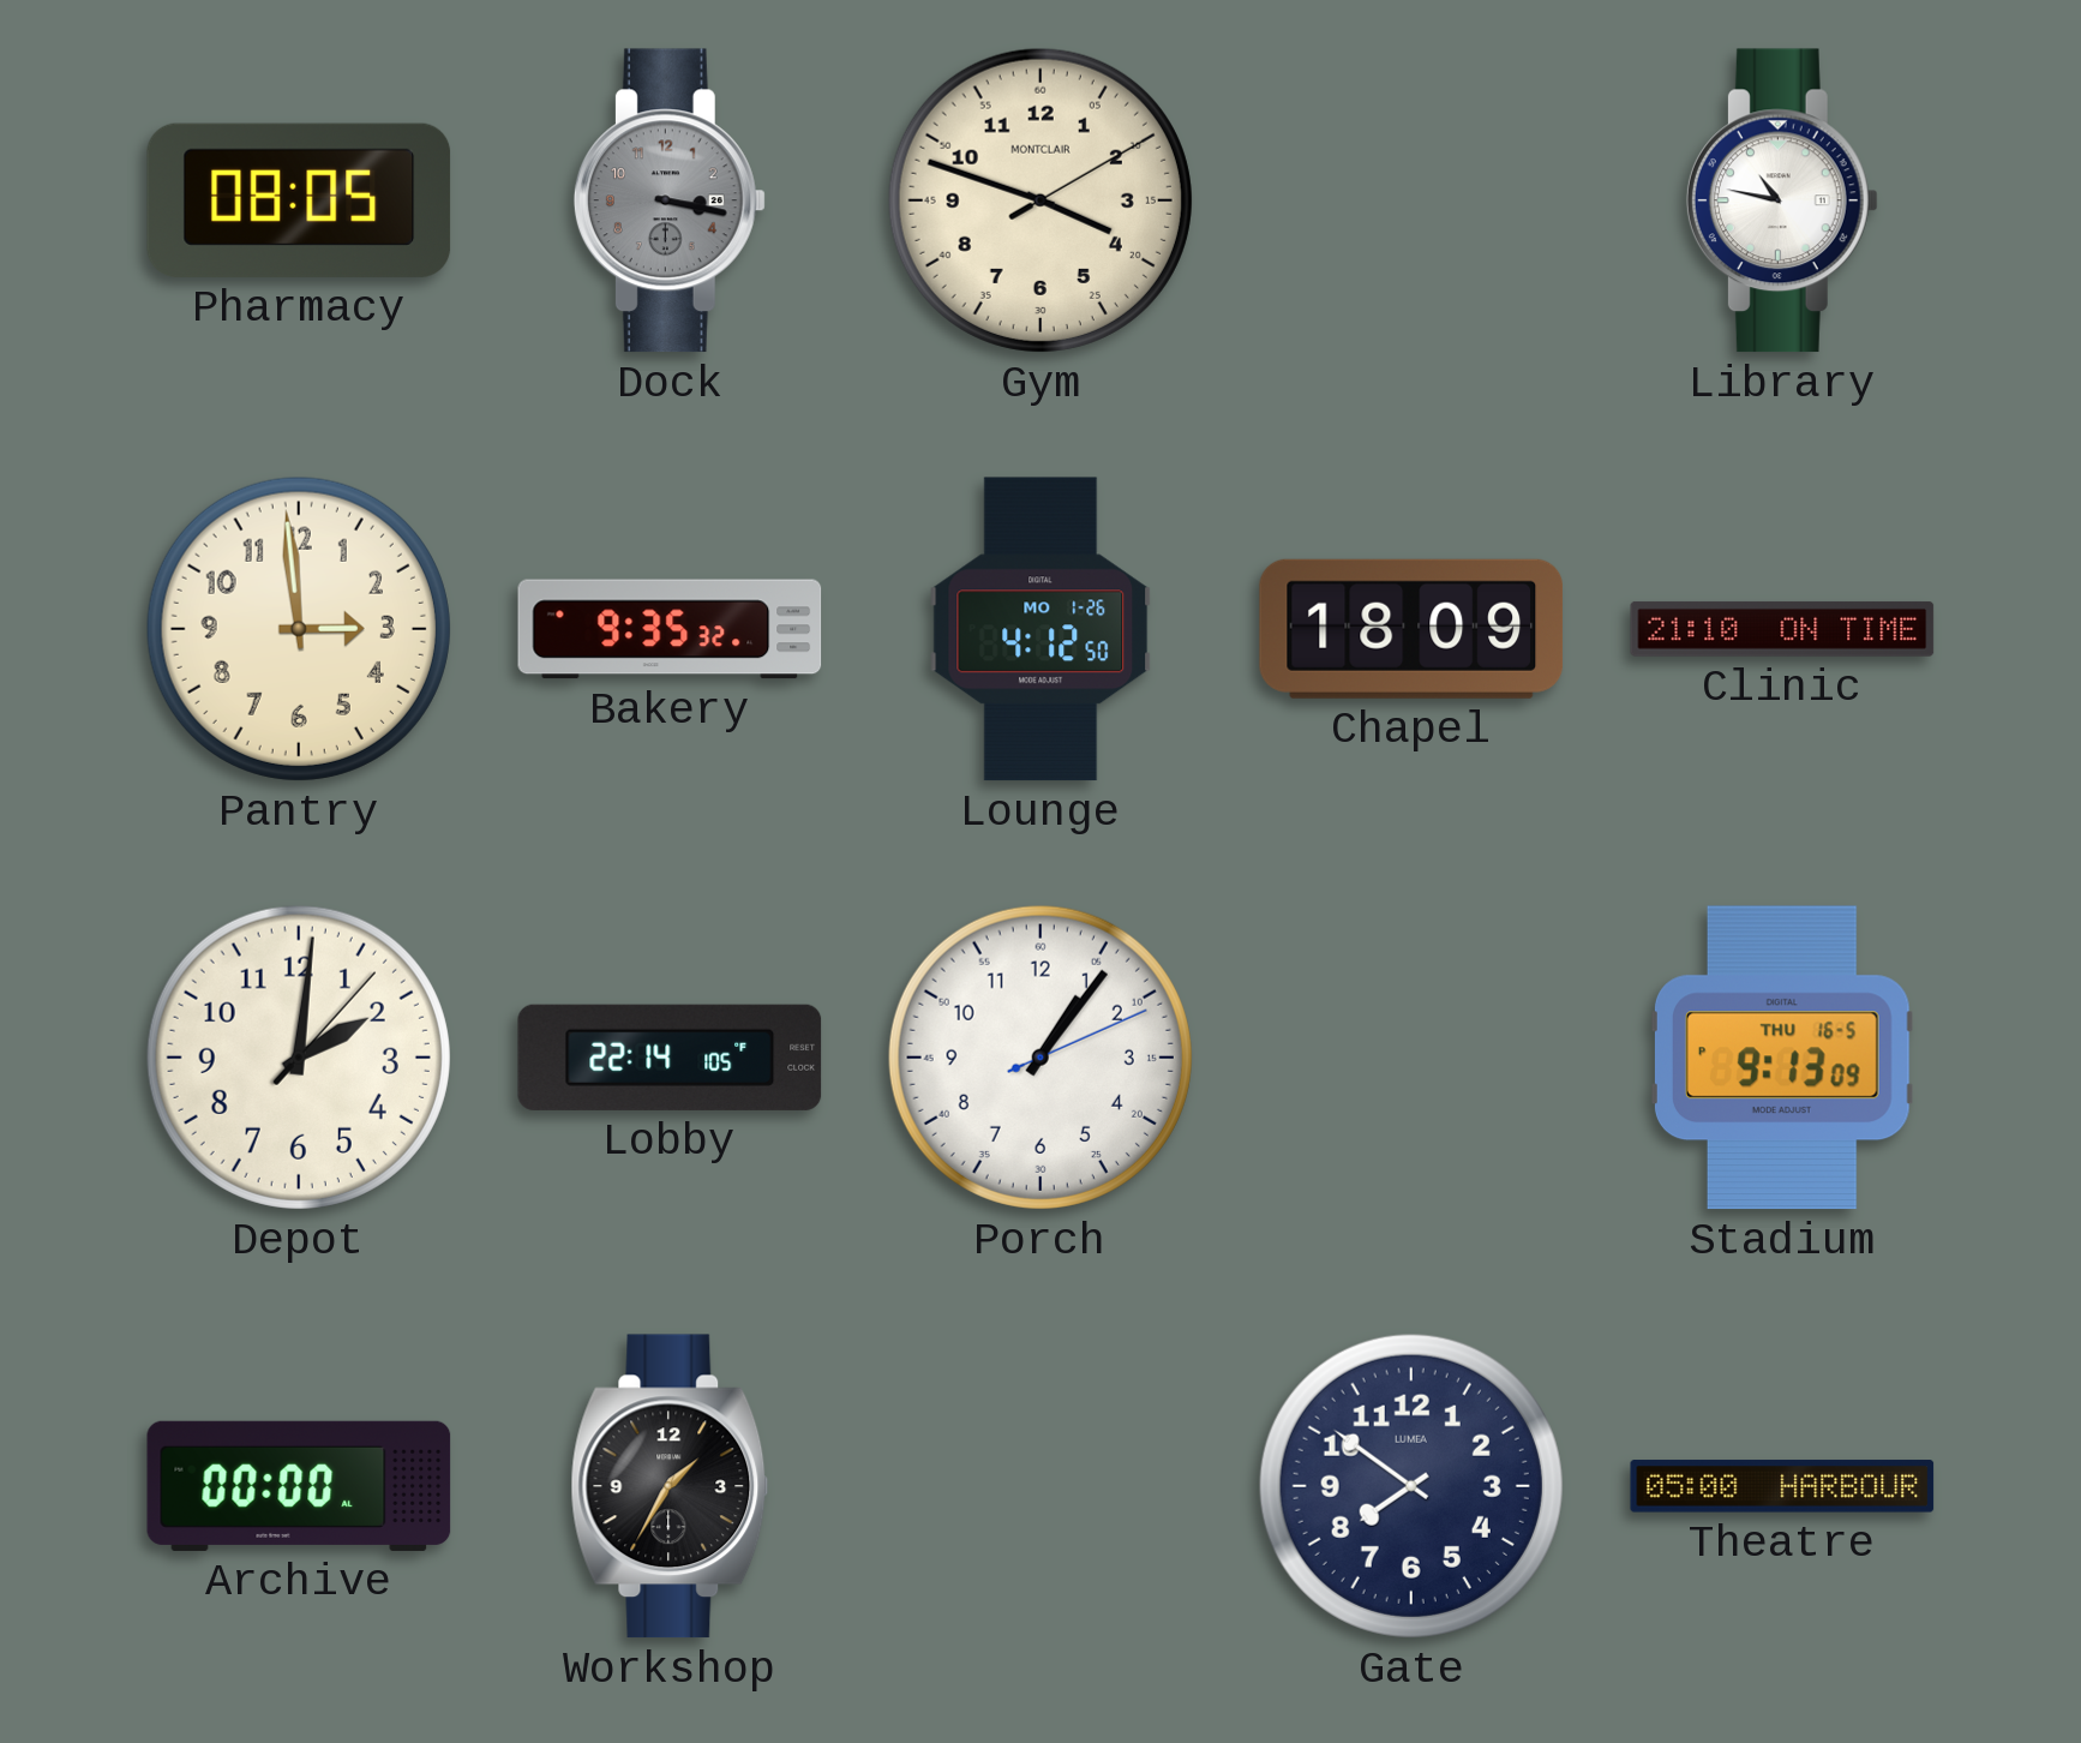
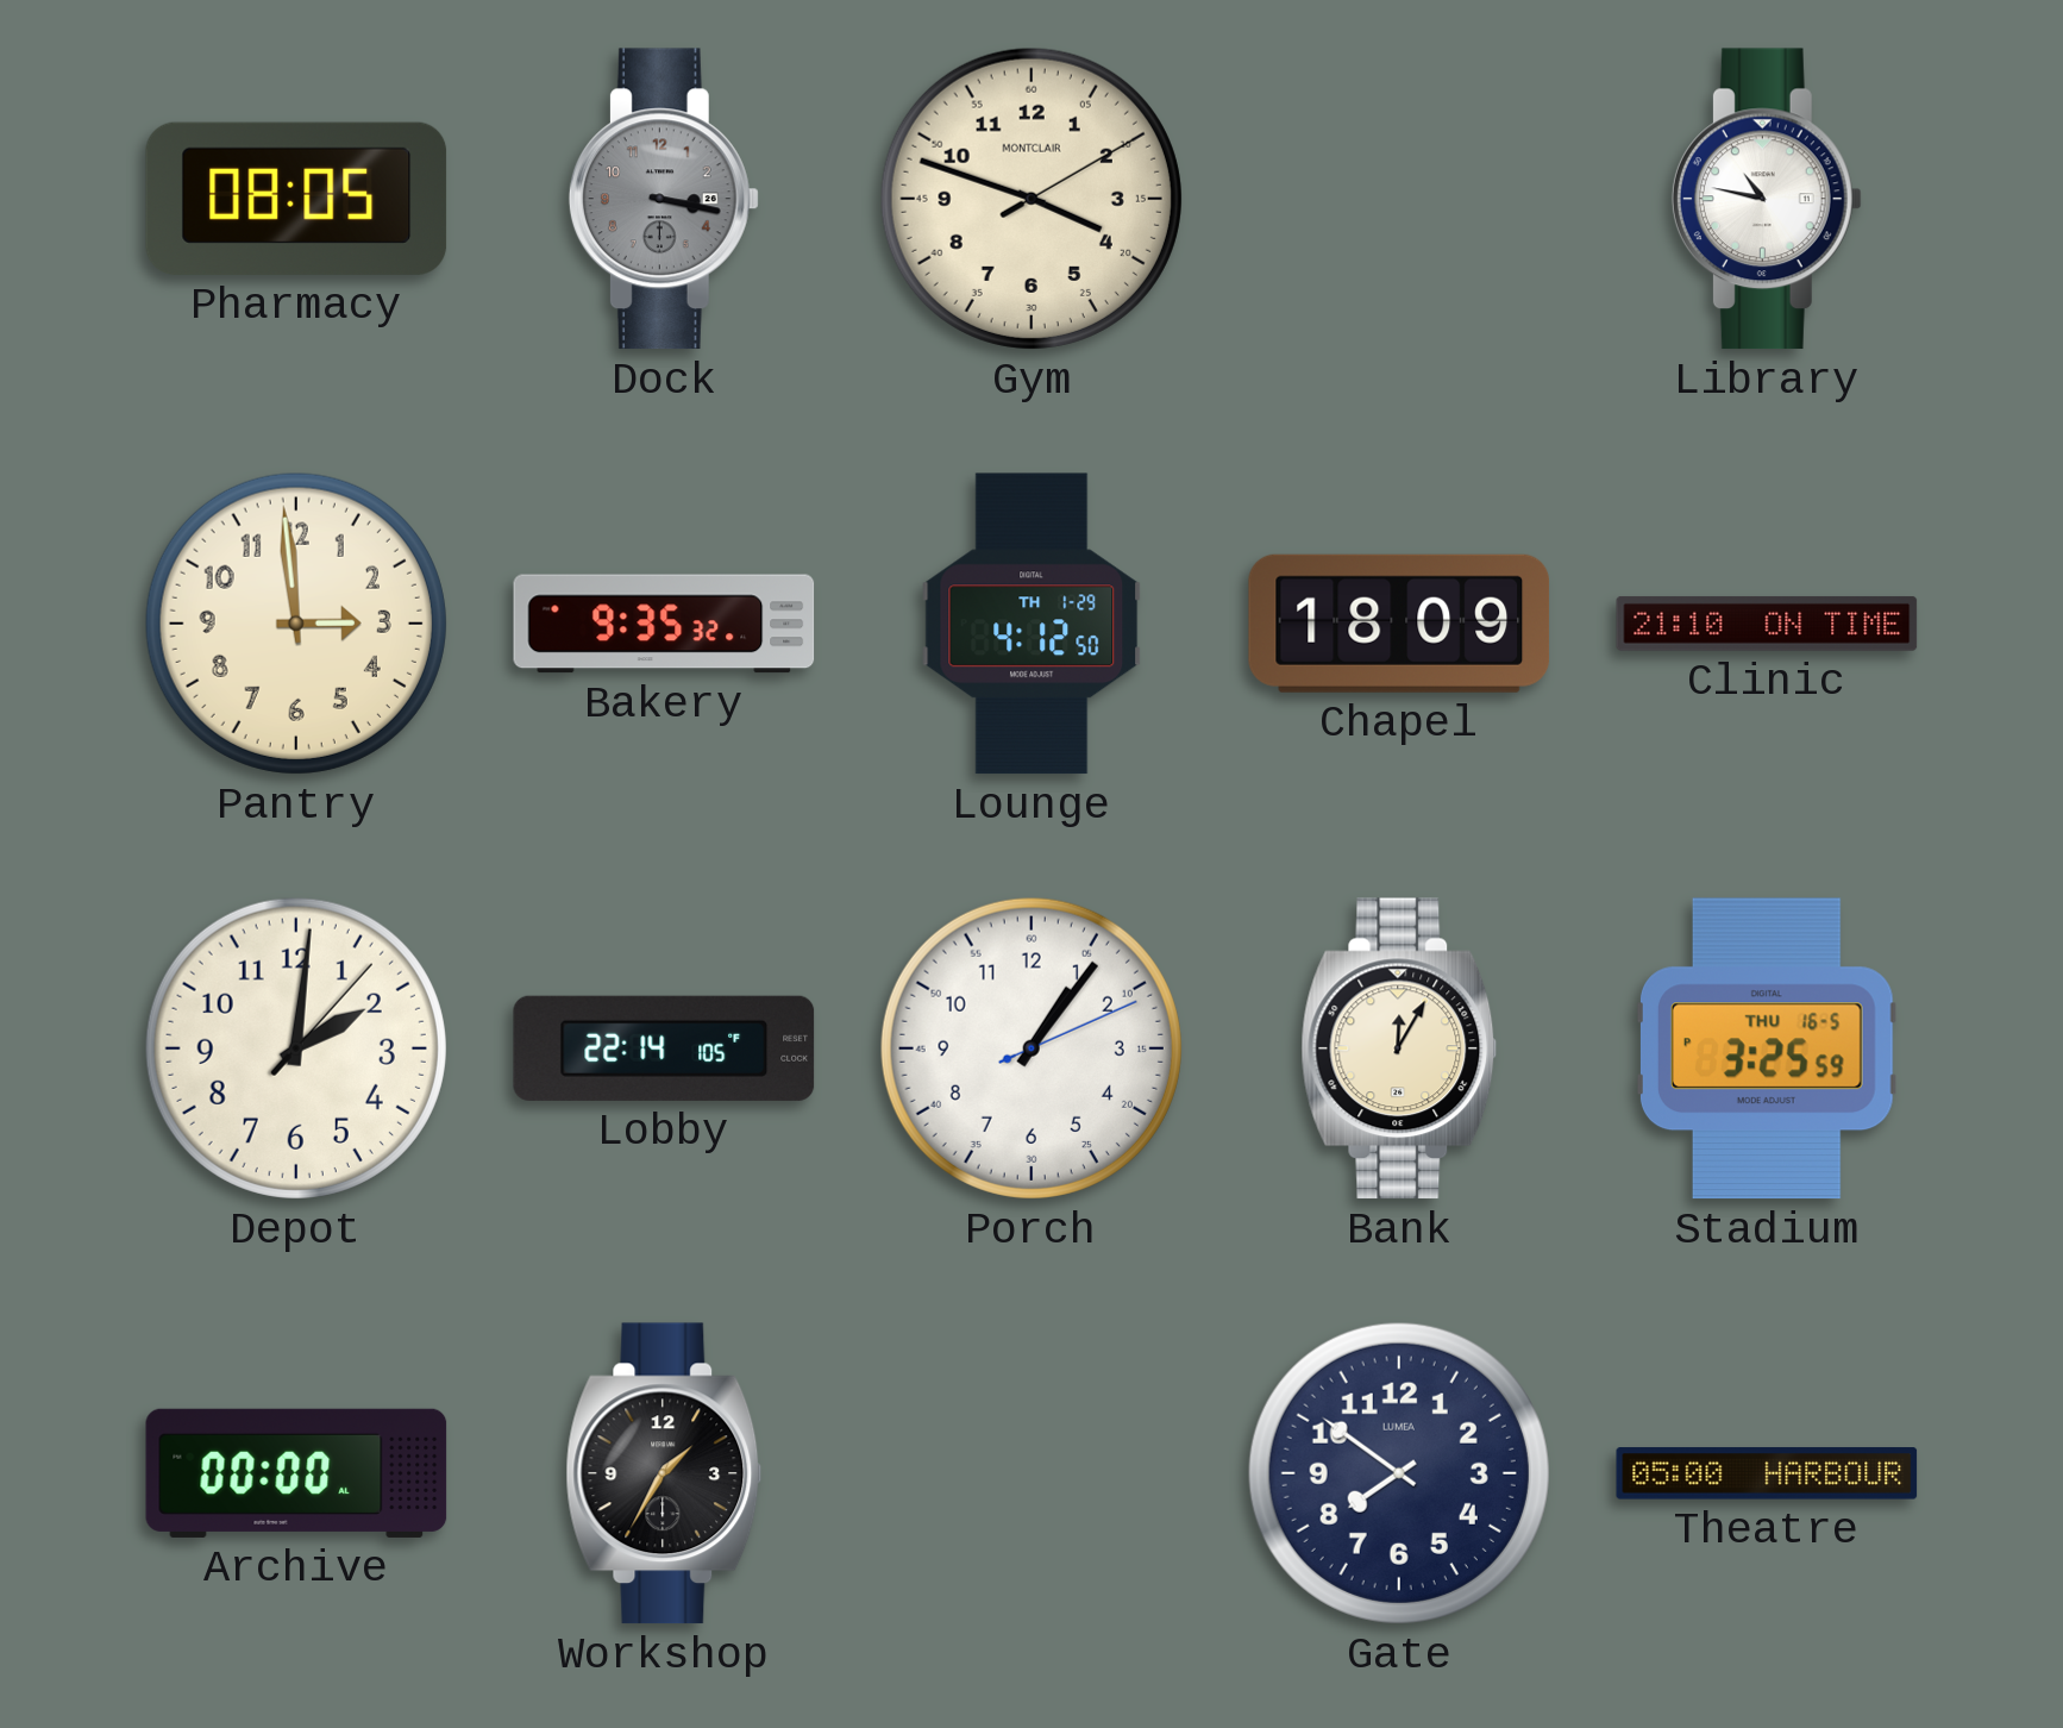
Lounge date: MO 1-26 -> TH 1-29
Bank: none -> 12:05
Stadium: 9:13 -> 3:25
